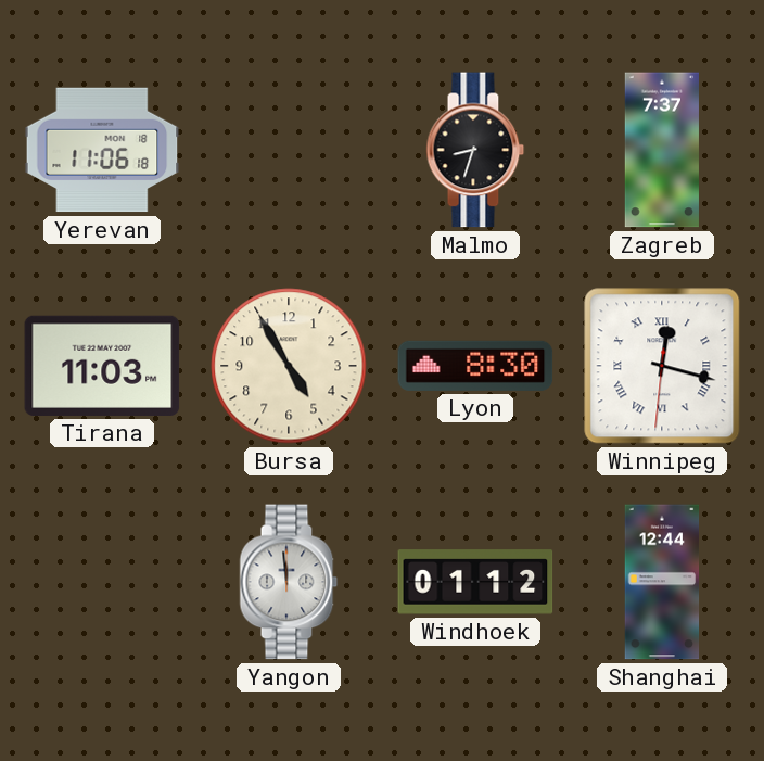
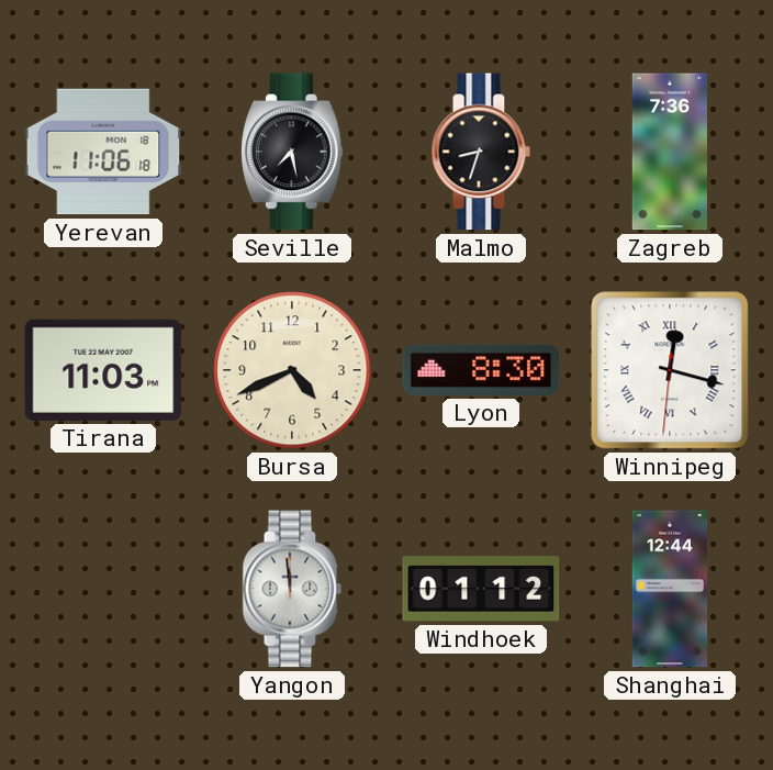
Seville: none -> 7:28
Zagreb: 7:37 -> 7:36
Bursa: 4:55 -> 4:41
